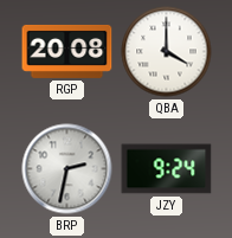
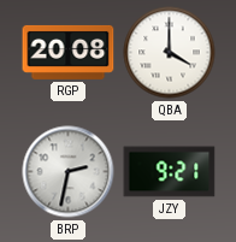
JZY: 9:24 -> 9:21
